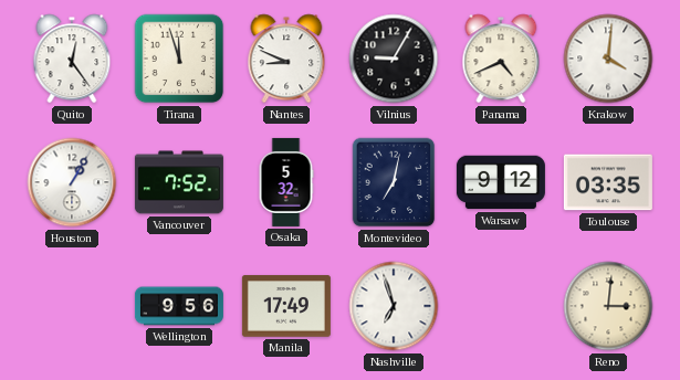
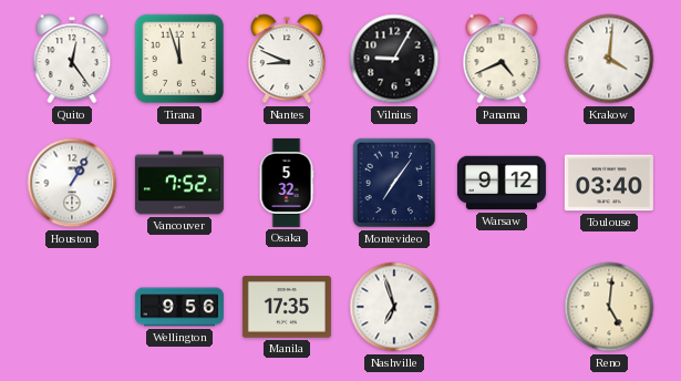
Montevideo: 7:02 -> 7:06
Toulouse: 03:35 -> 03:40
Manila: 17:49 -> 17:35
Reno: 3:01 -> 5:01
